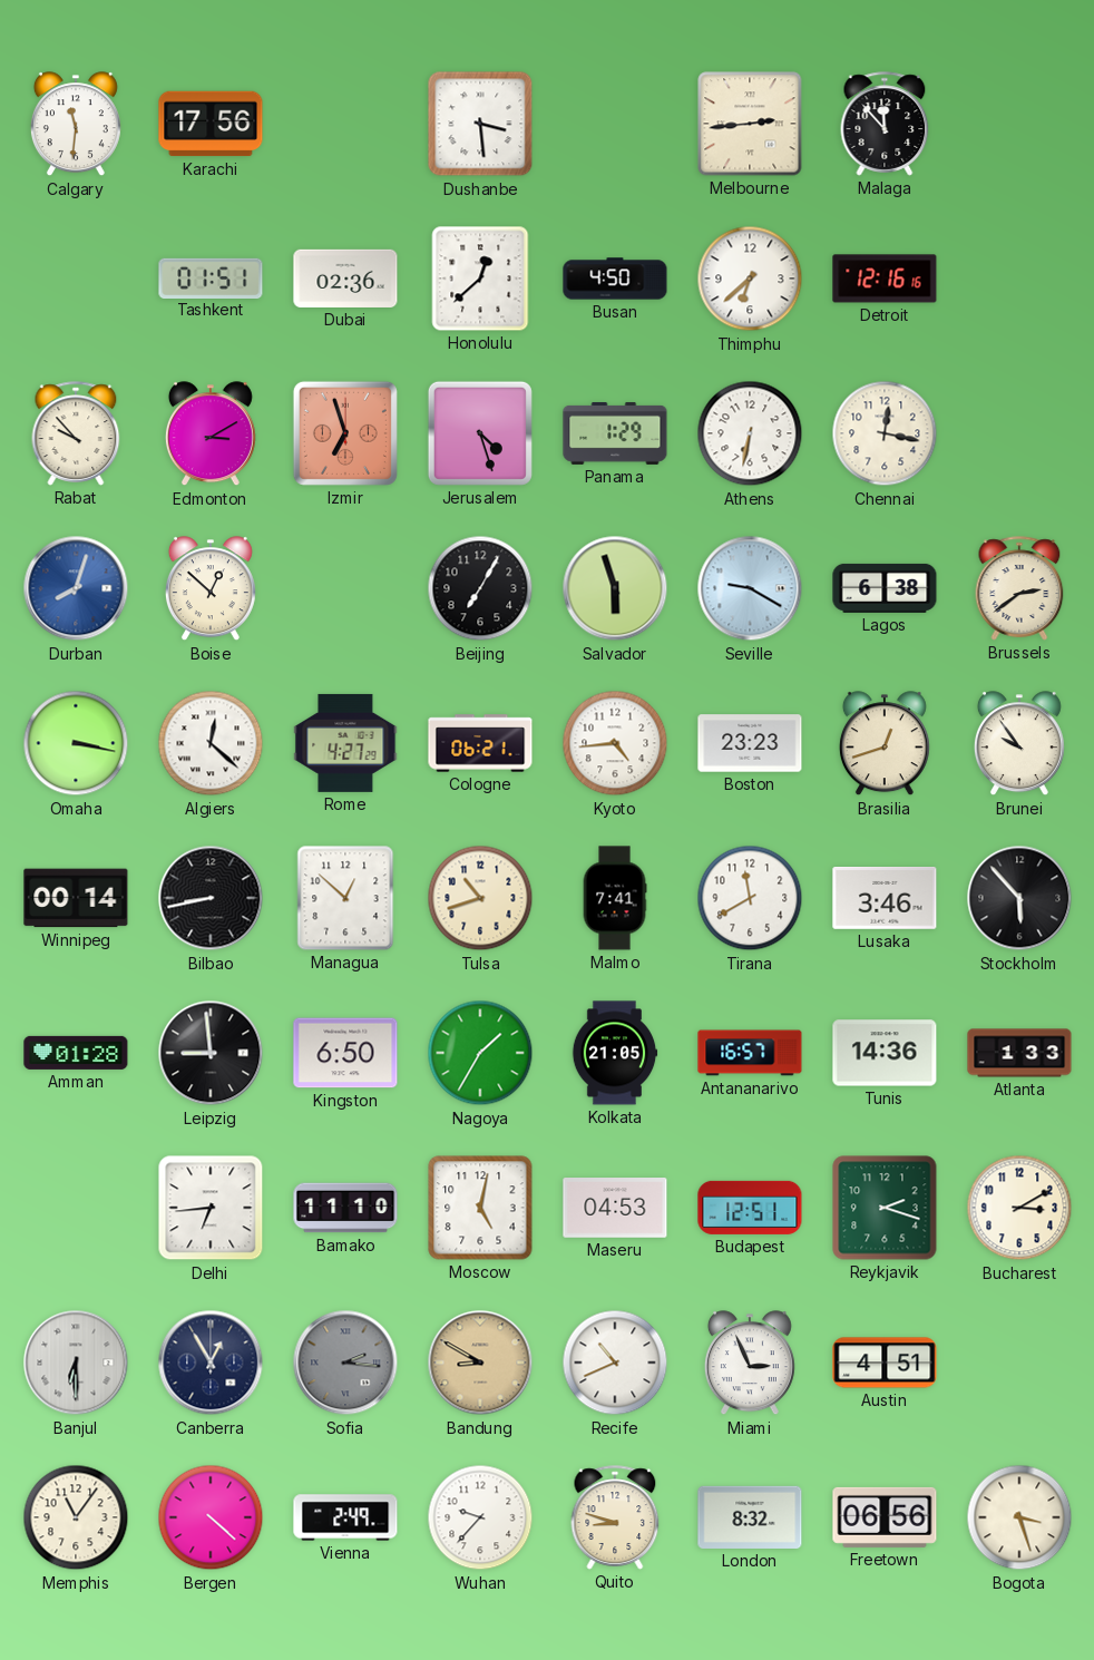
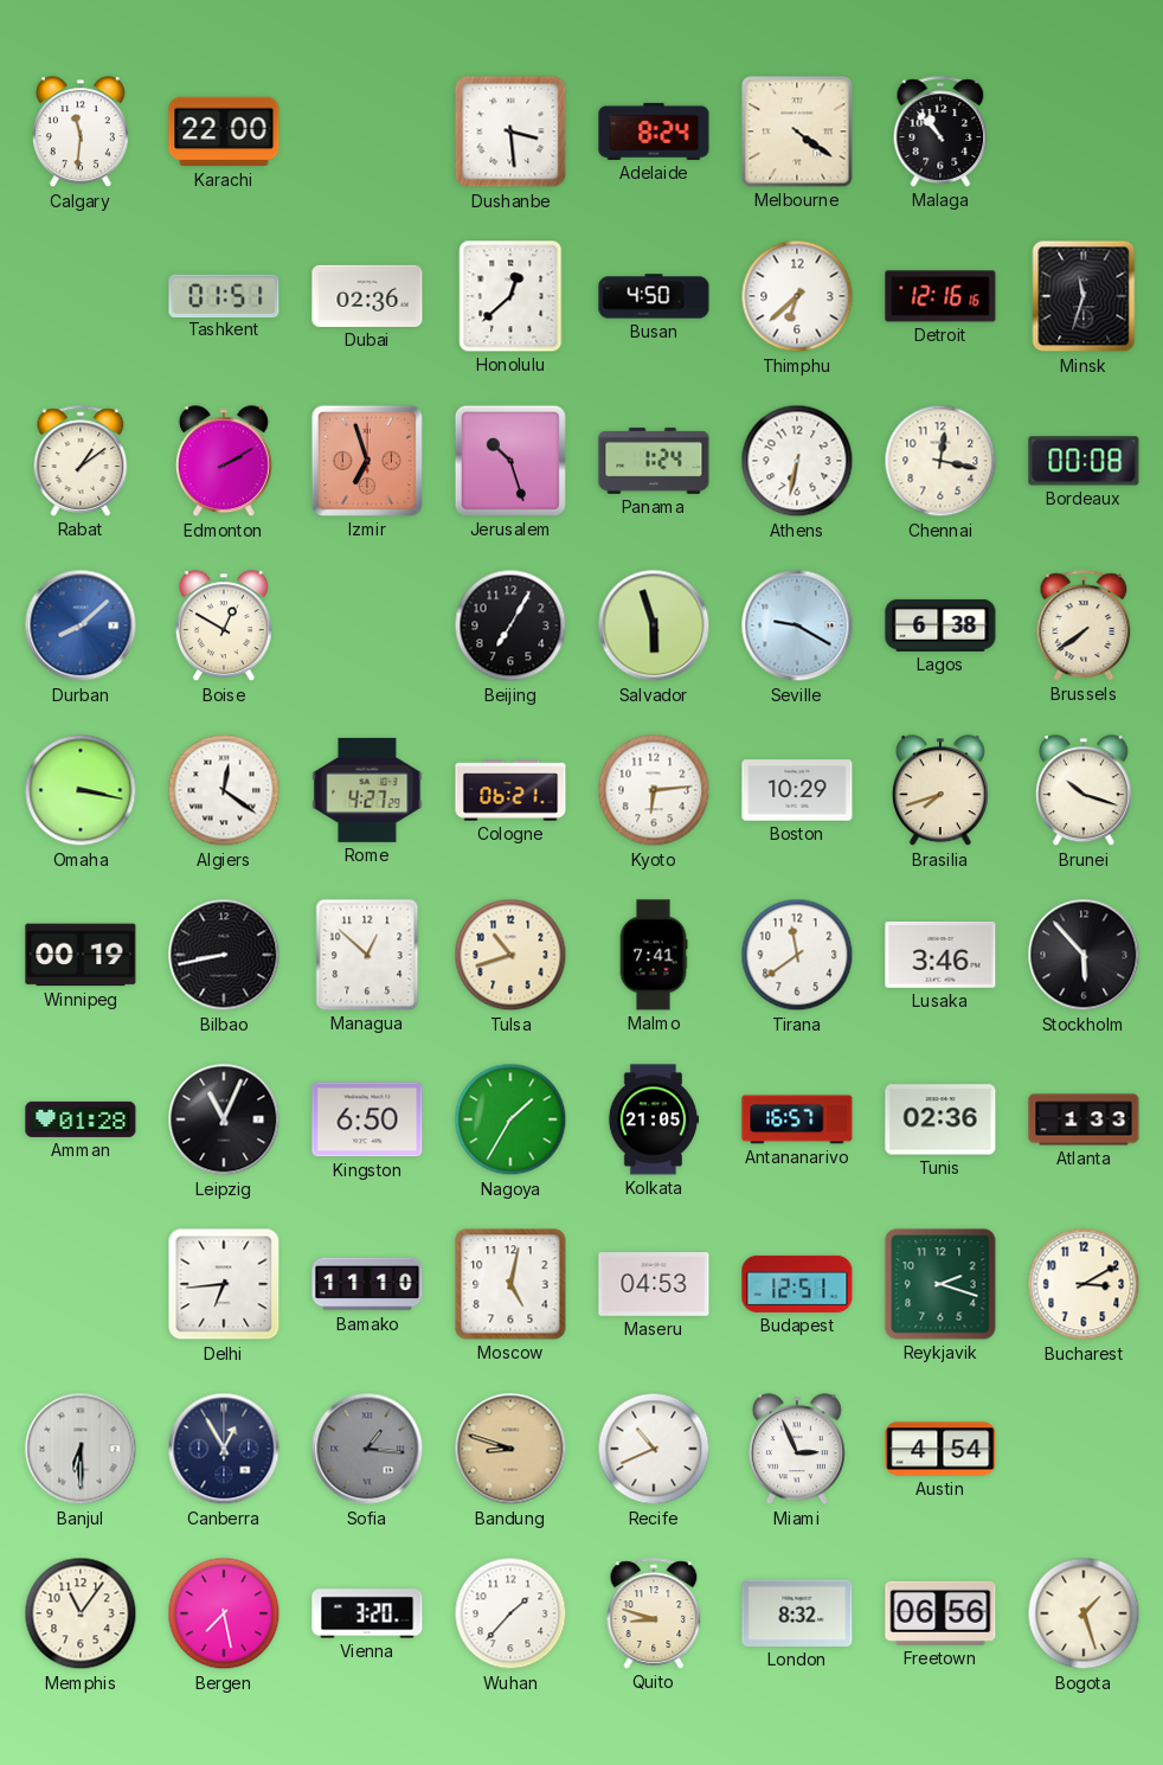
Karachi: 17:56 -> 22:00
Adelaide: none -> 8:24
Melbourne: 2:44 -> 4:21
Malaga: 11:53 -> 10:53
Minsk: none -> 11:33
Rabat: 9:53 -> 1:09
Edmonton: 3:10 -> 2:10
Jerusalem: 4:27 -> 10:27
Panama: 1:29 -> 1:24
Bordeaux: none -> 00:08
Durban: 8:03 -> 8:08
Boise: 12:52 -> 12:50
Brussels: 2:39 -> 7:39
Algiers: 12:22 -> 12:21
Kyoto: 4:44 -> 6:14
Boston: 23:23 -> 10:29
Brasilia: 12:42 -> 7:42
Brunei: 9:54 -> 10:18
Winnipeg: 00:14 -> 00:19
Tirana: 11:40 -> 11:39
Leipzig: 8:59 -> 11:04
Tunis: 14:36 -> 02:36
Sofia: 2:16 -> 1:16
Bandung: 8:50 -> 8:48
Austin: 4:51 -> 4:54
Bergen: 4:22 -> 7:28
Vienna: 2:49 -> 3:20
Wuhan: 9:37 -> 1:37
Bogota: 3:27 -> 1:27
